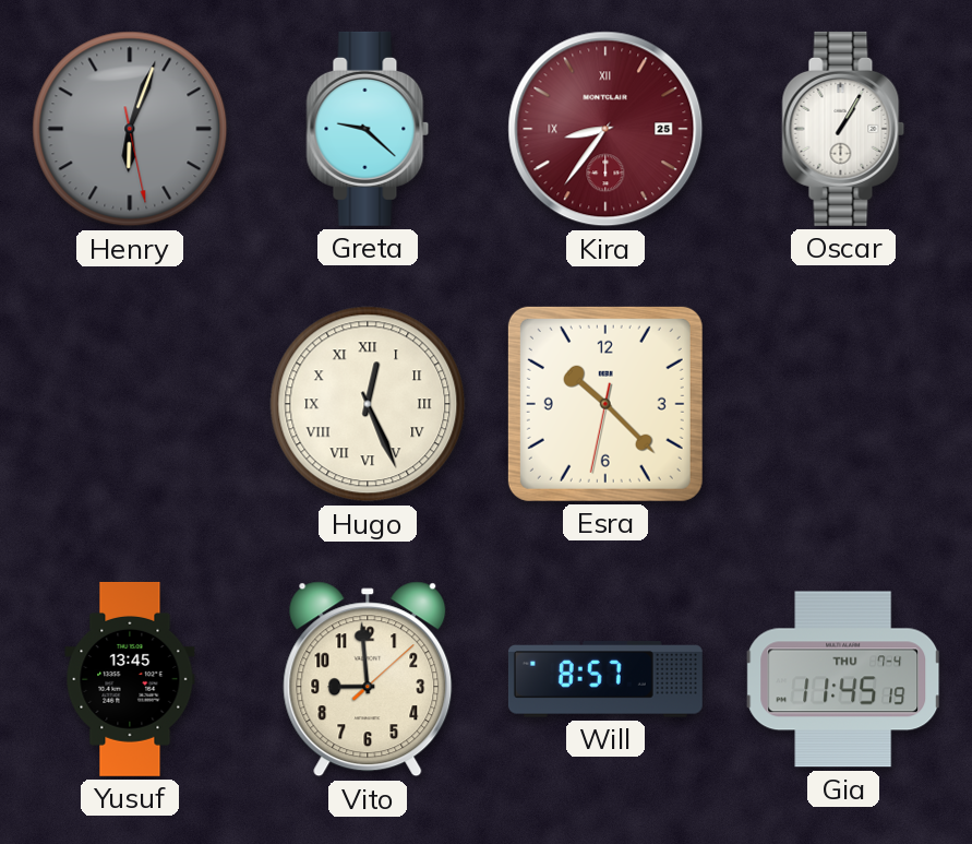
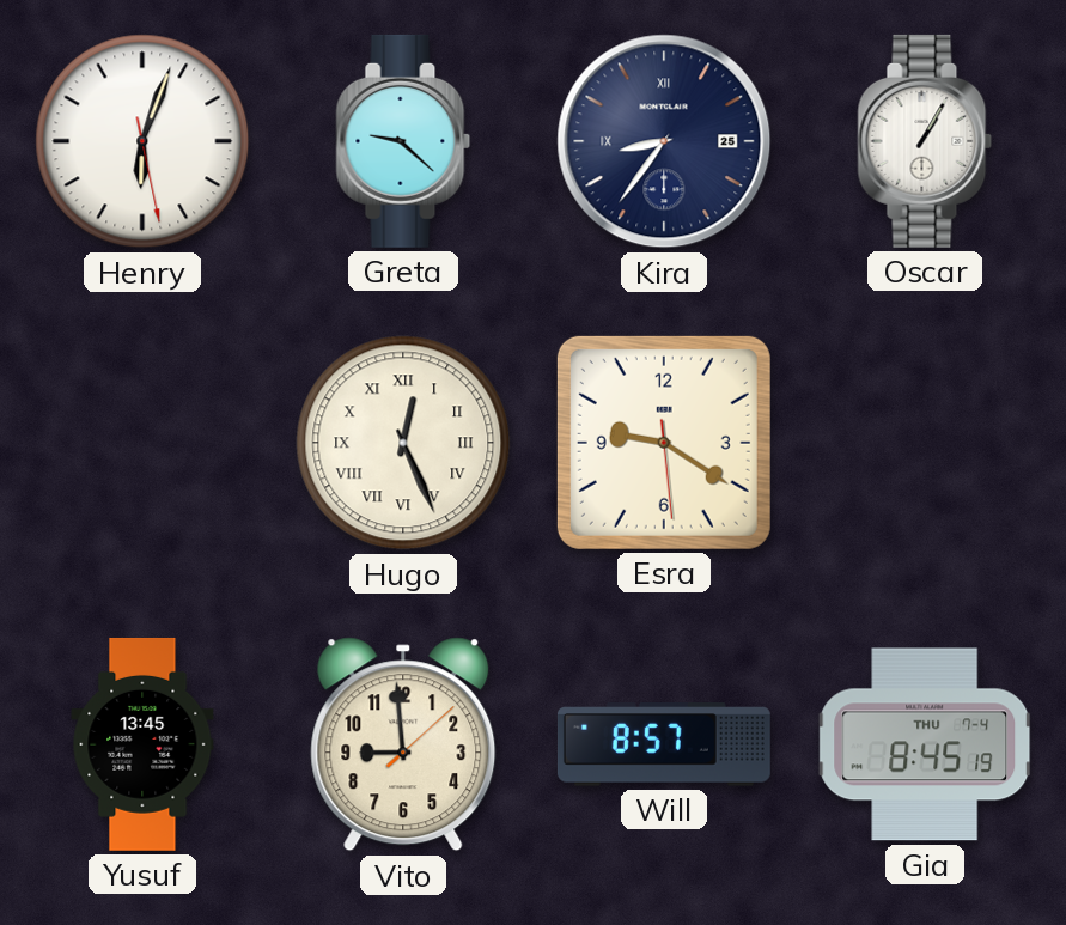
Henry dial: grey -> white
Kira dial: burgundy -> navy
Esra: 10:22 -> 9:20
Gia: 11:45 -> 8:45
